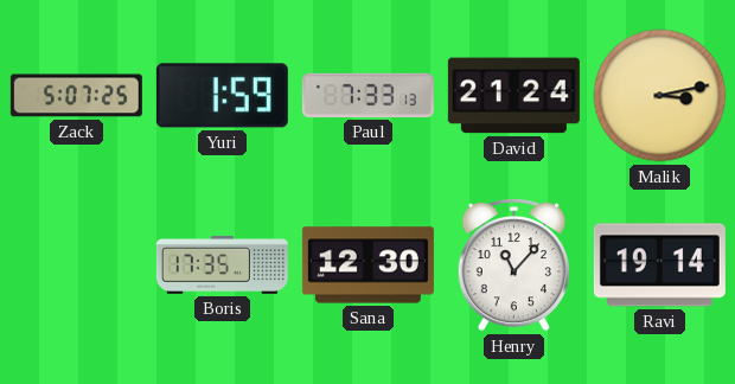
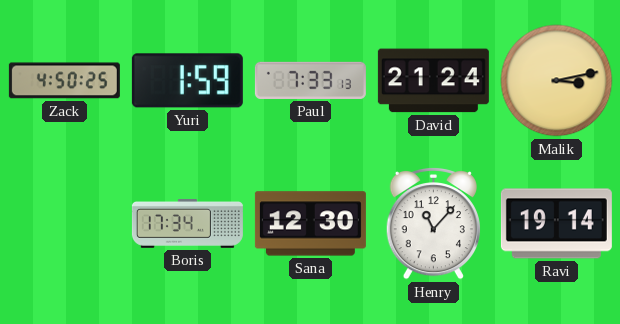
Zack: 5:07 -> 4:50
Boris: 17:35 -> 17:34
